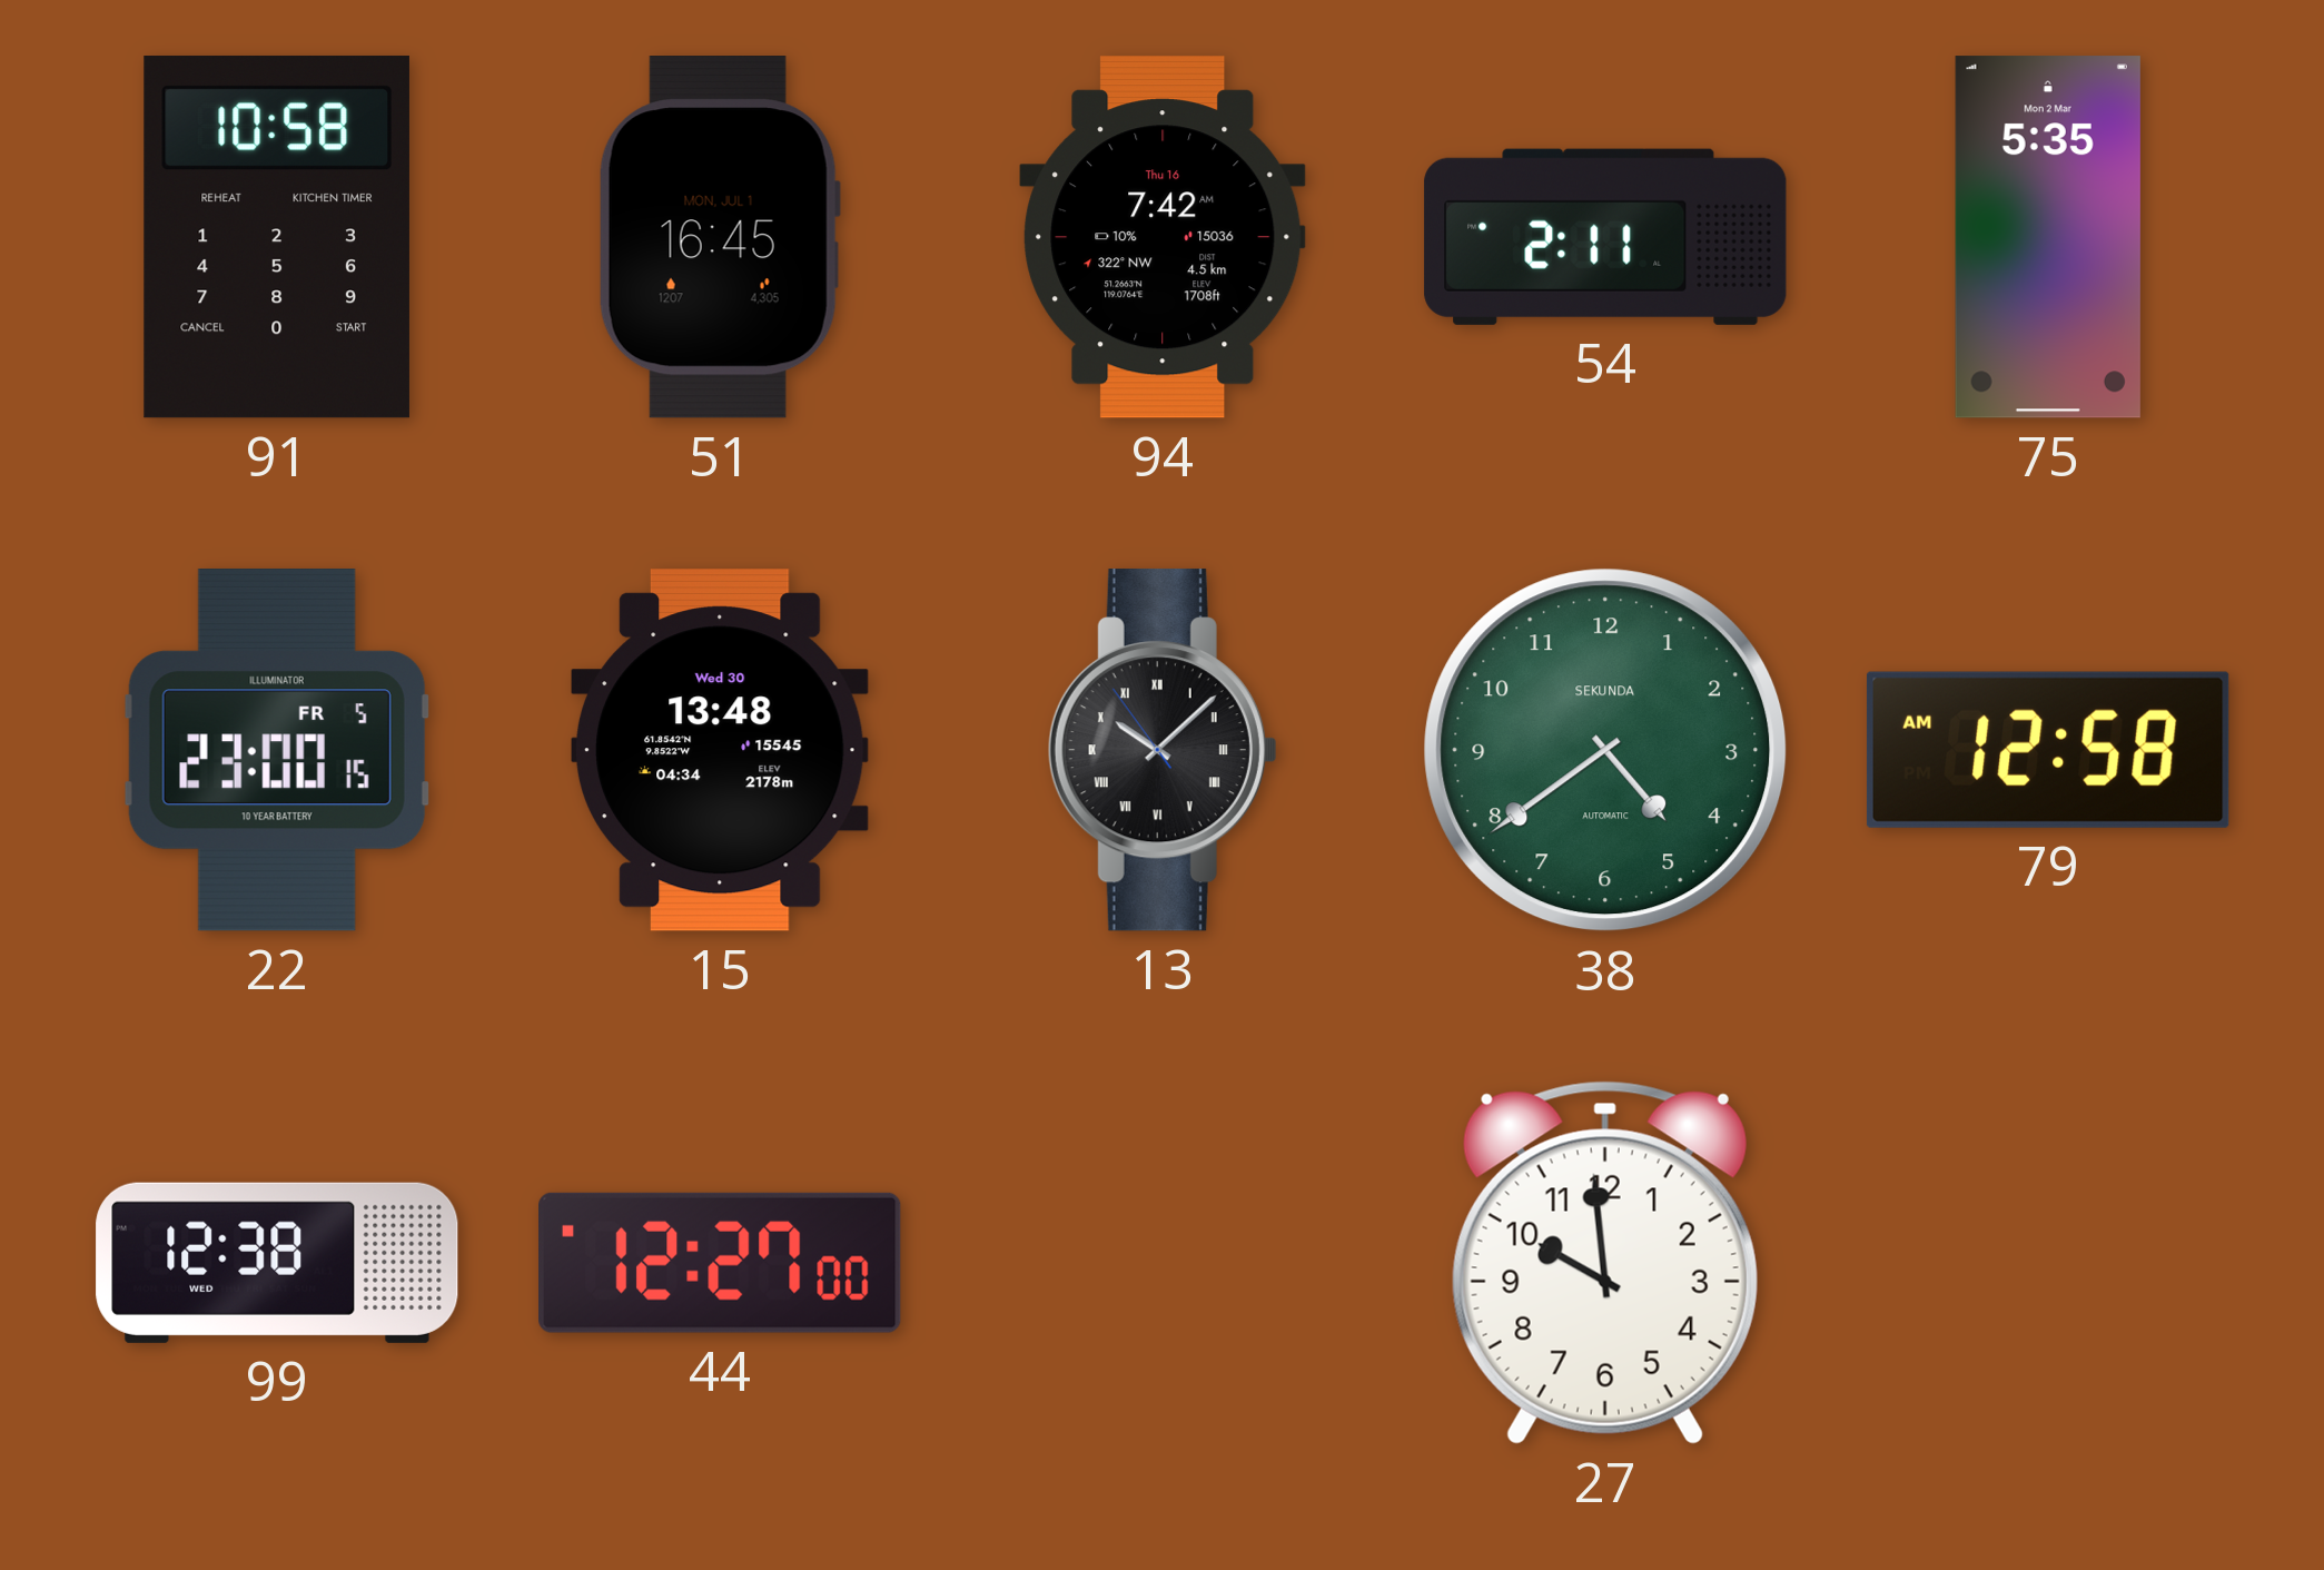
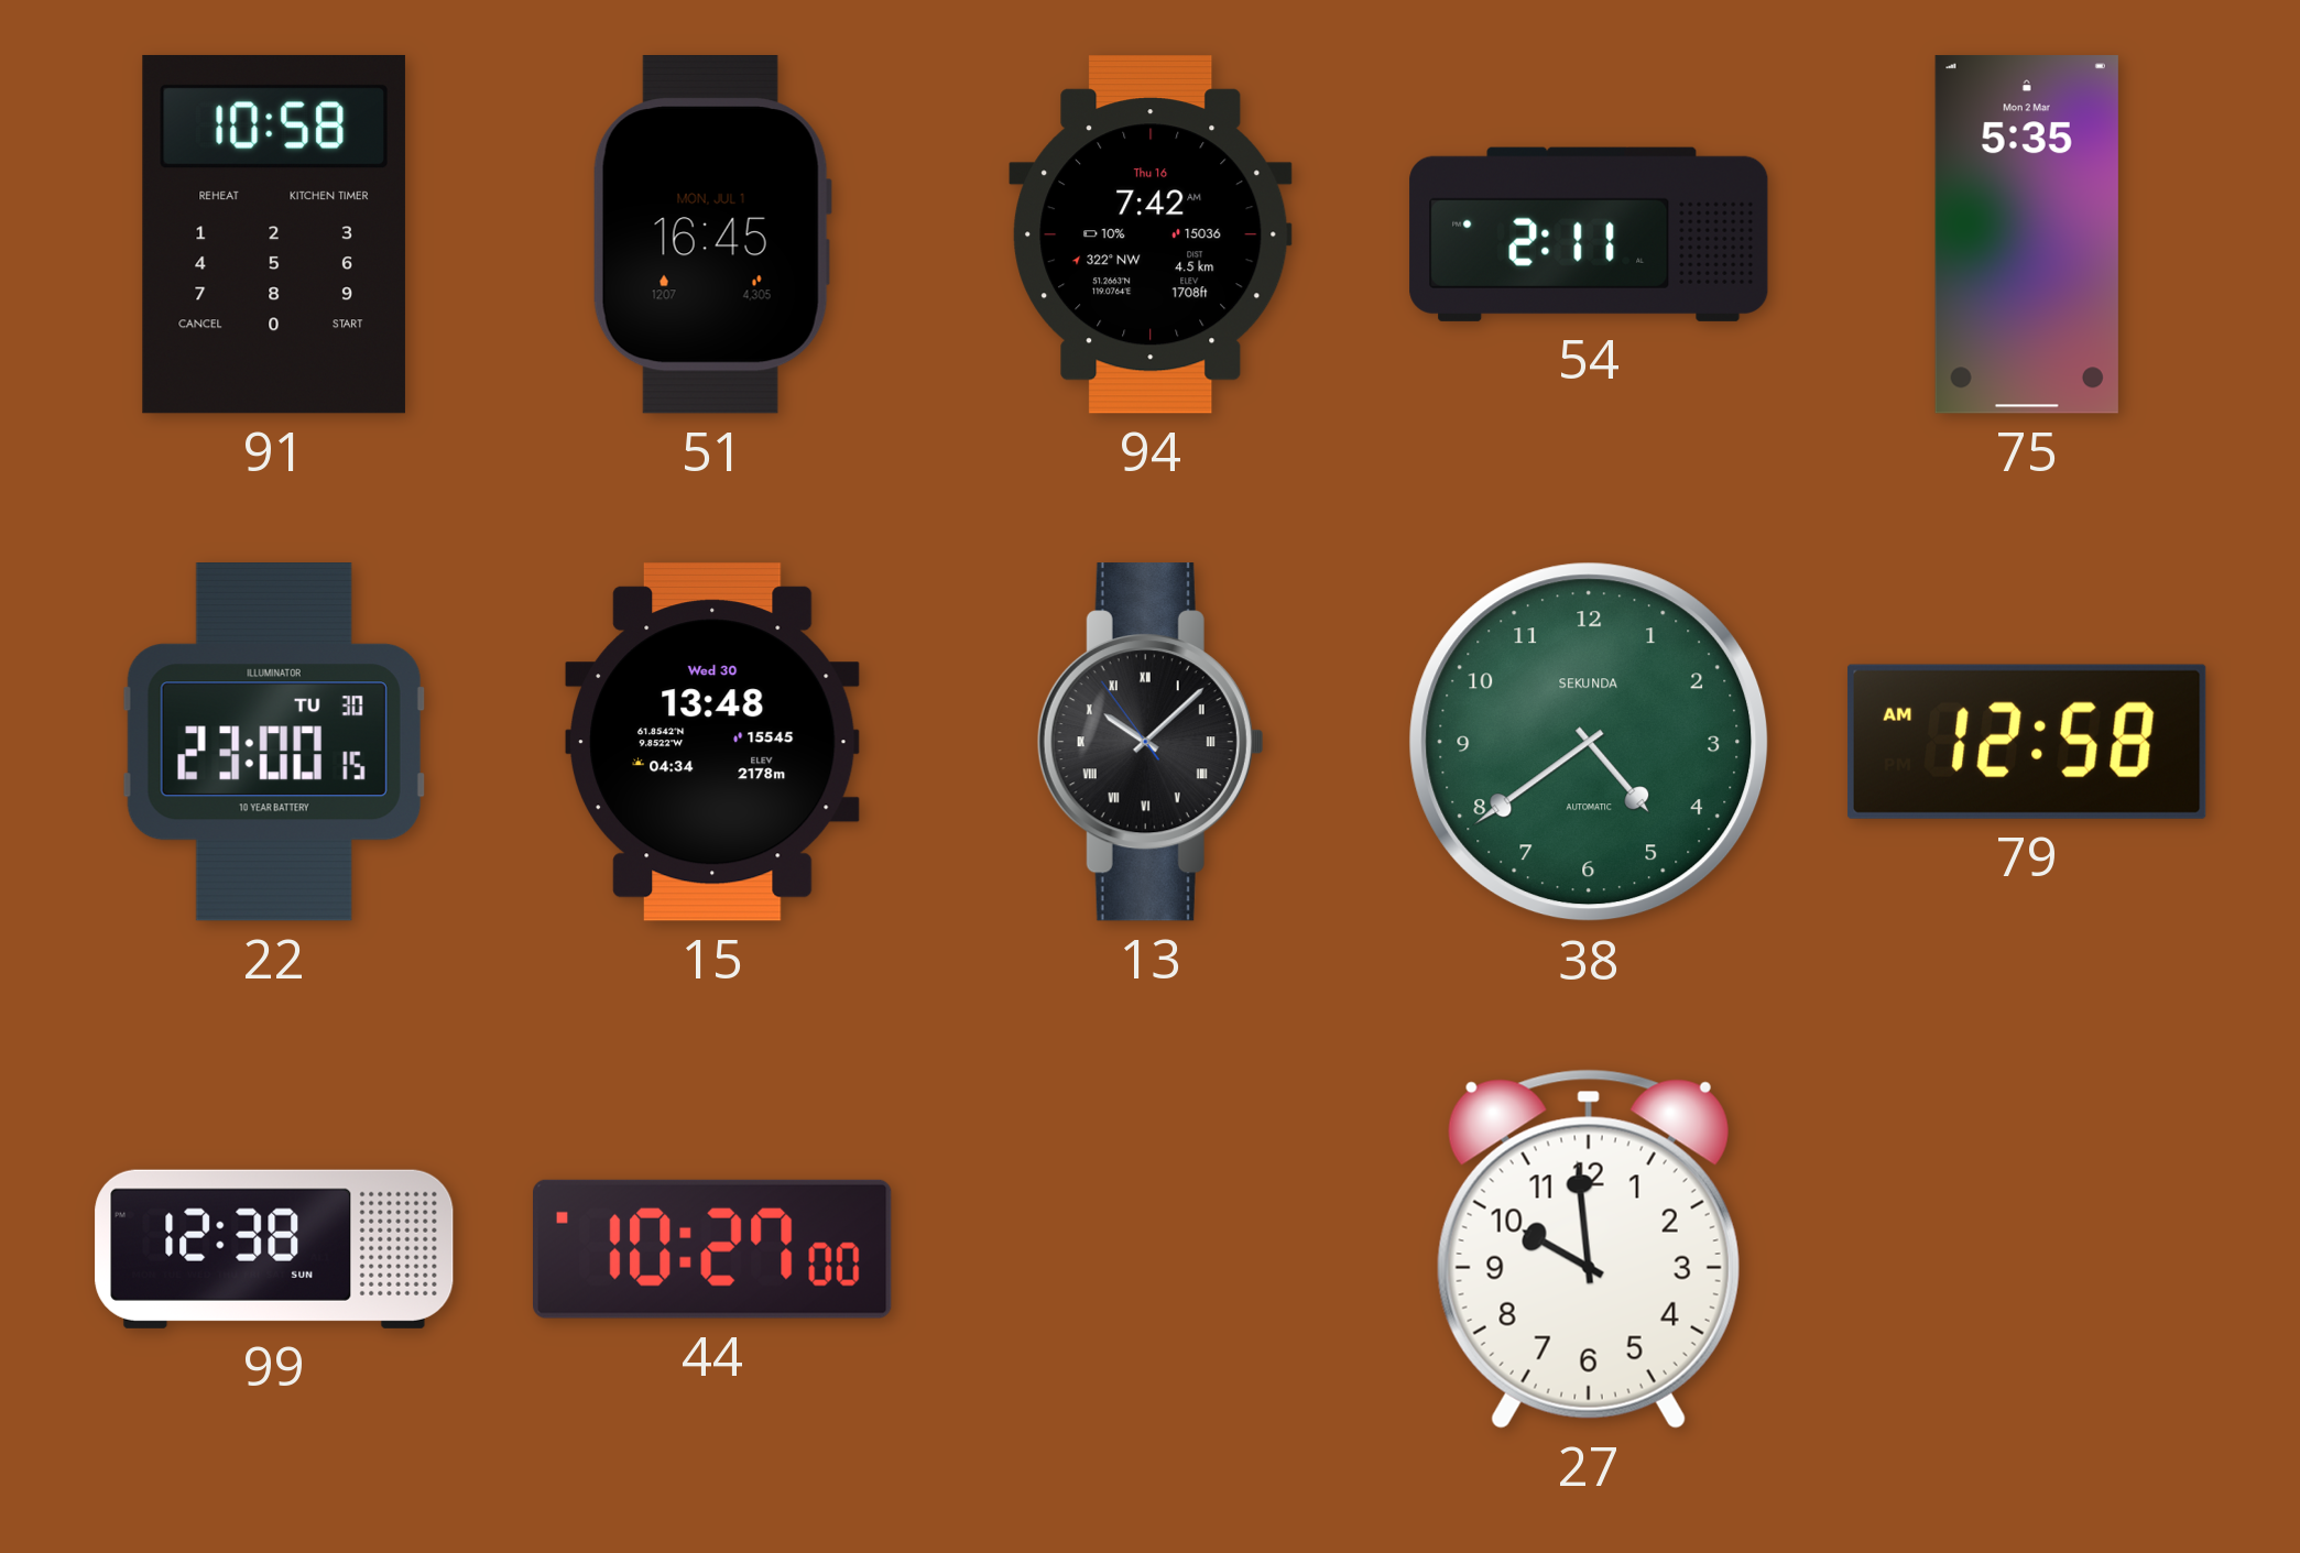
22 date: FR 5 -> TU 30
99 date: WED -> SUN
44: 12:27 -> 10:27
